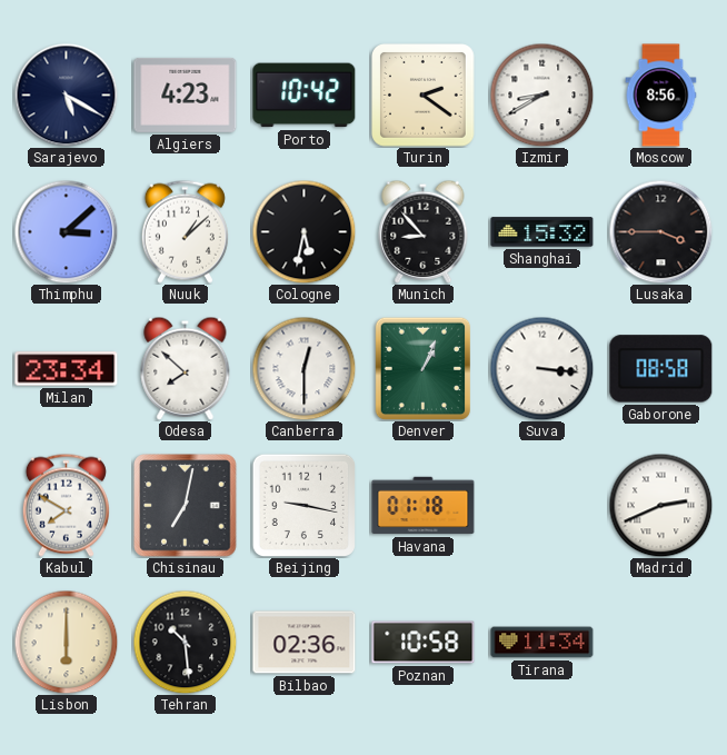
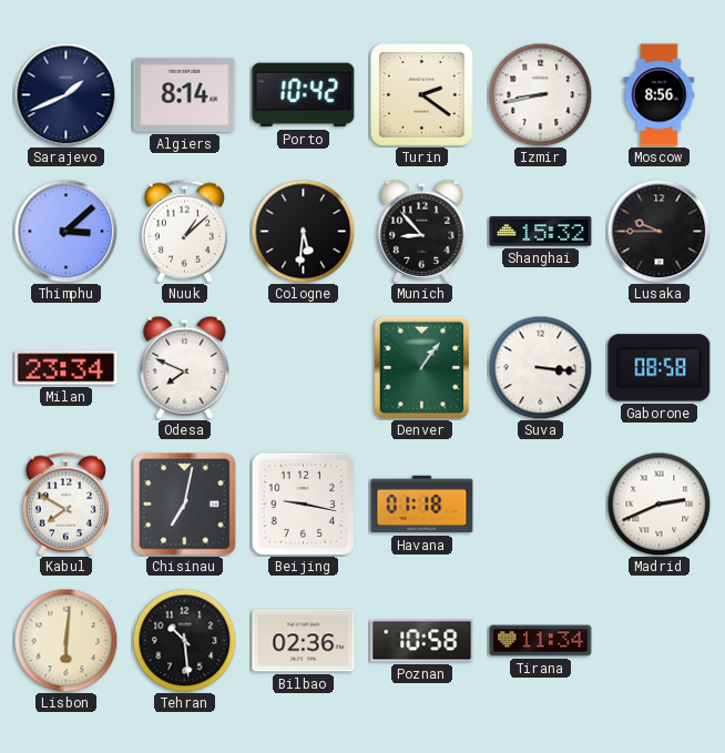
Sarajevo: 5:20 -> 1:41
Algiers: 4:23 -> 8:14
Izmir: 8:40 -> 8:43
Cologne: 5:32 -> 5:31
Lusaka: 3:45 -> 9:45
Odesa: 7:52 -> 7:49
Canberra: 12:30 -> none
Denver: 1:04 -> 1:06
Lisbon: 6:00 -> 6:01
